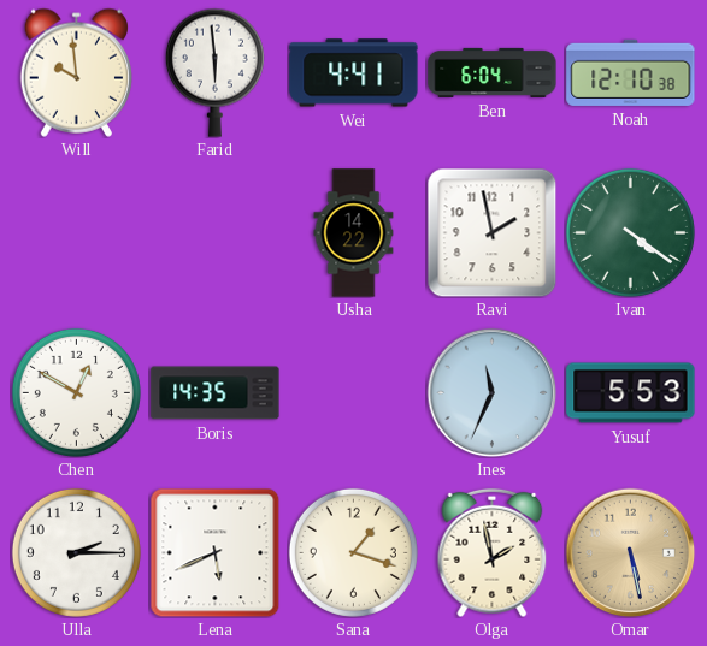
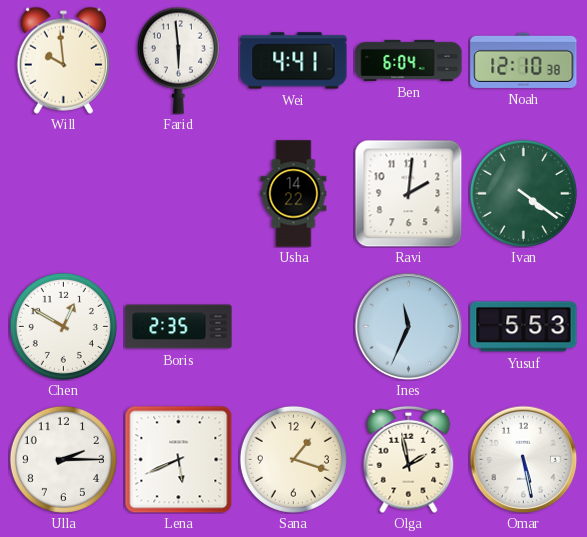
Ravi: 1:58 -> 2:01
Boris: 14:35 -> 2:35
Omar dial: champagne -> white
